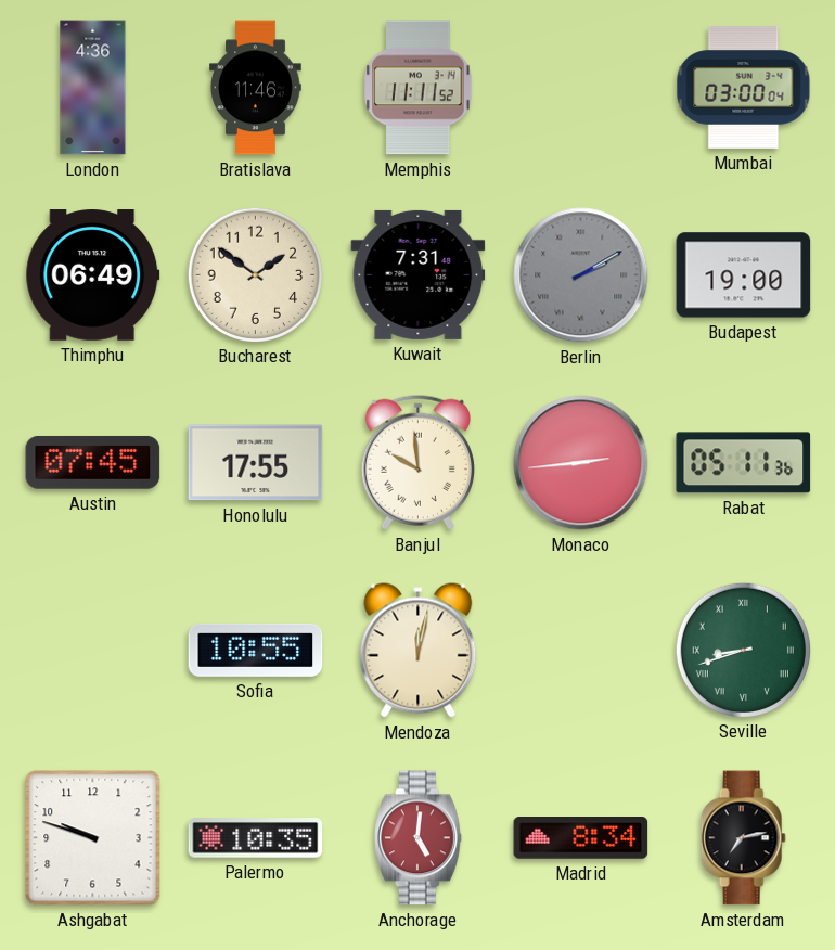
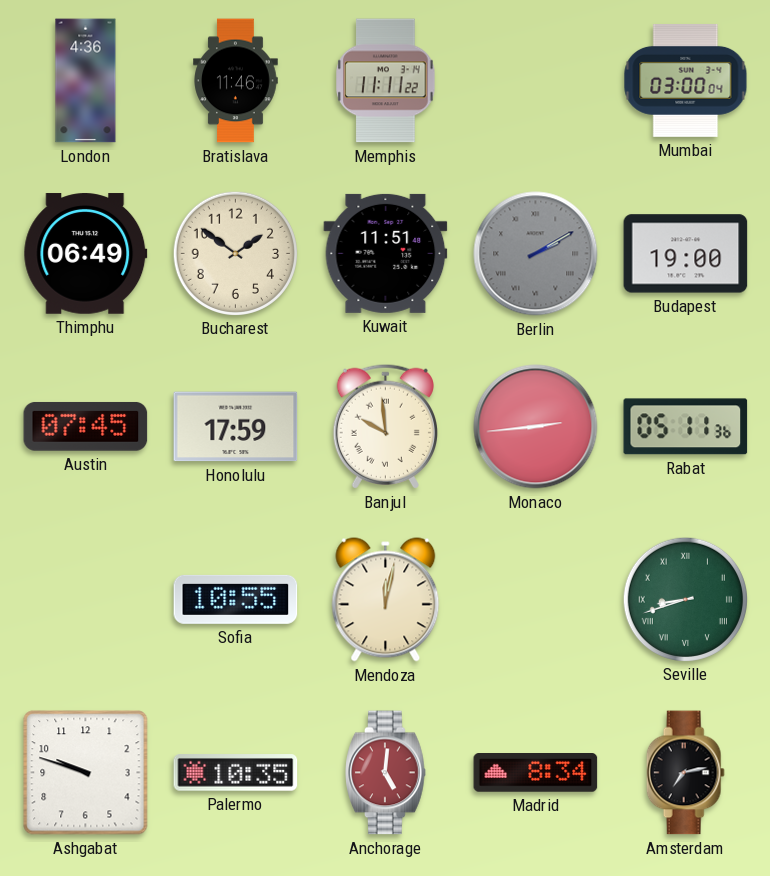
Memphis: 11:11:52 -> 11:11:22
Kuwait: 7:31 -> 11:51
Honolulu: 17:55 -> 17:59
